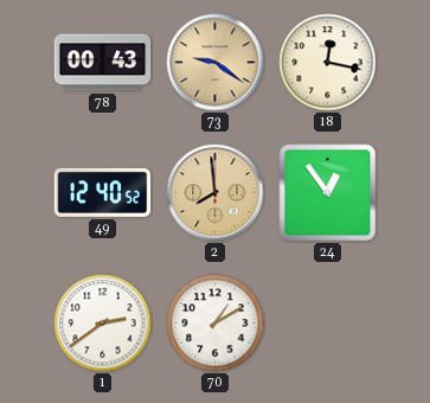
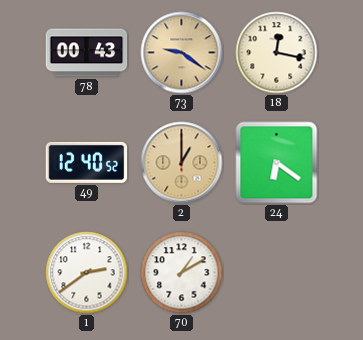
2: 7:59 -> 1:00
24: 12:54 -> 6:21
